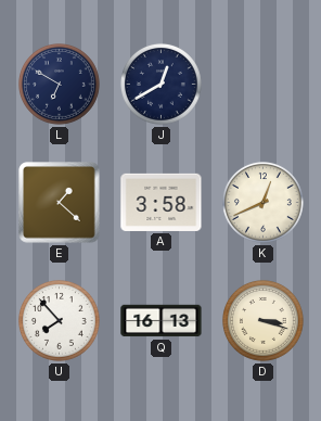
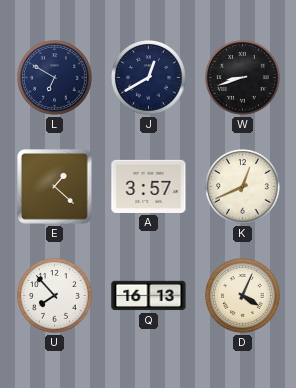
W: none -> 8:42
A: 3:58 -> 3:57
D: 3:18 -> 4:04
